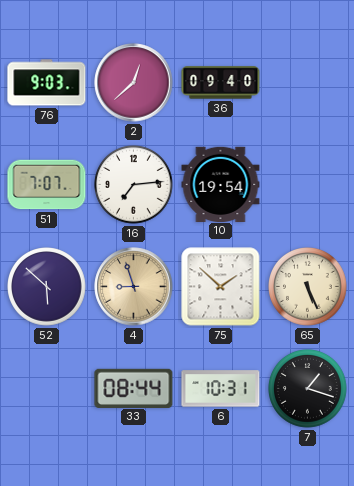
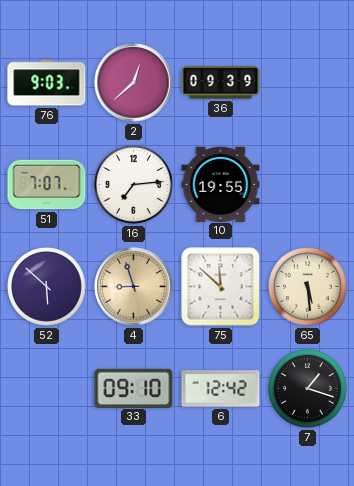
36: 09:40 -> 09:39
10: 19:54 -> 19:55
75: 1:52 -> 11:52
65: 5:26 -> 5:29
33: 08:44 -> 09:10
6: 10:31 -> 12:42
